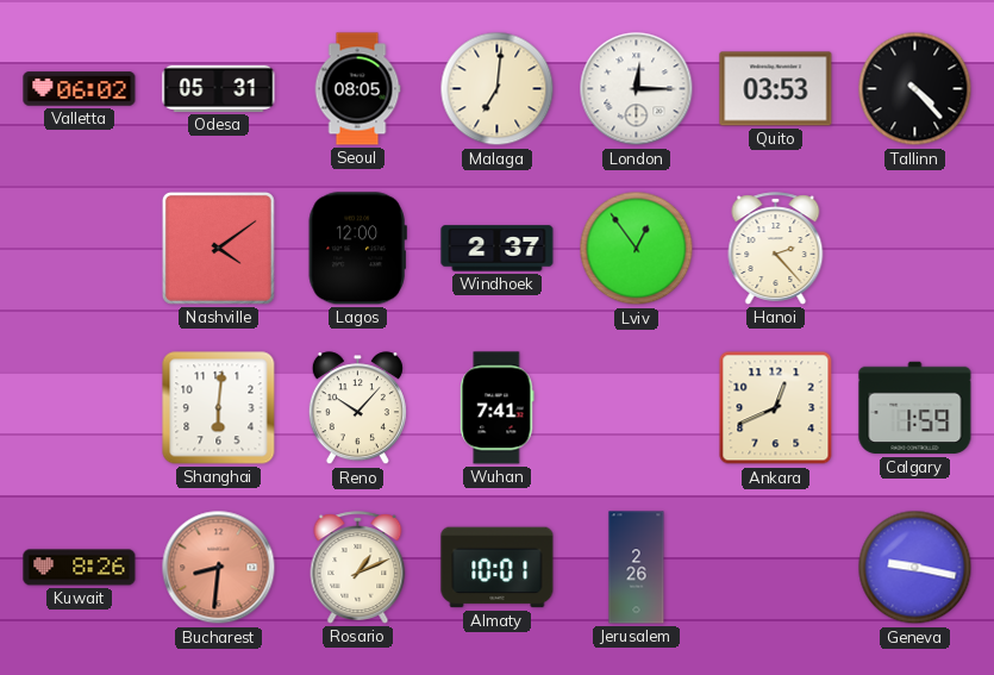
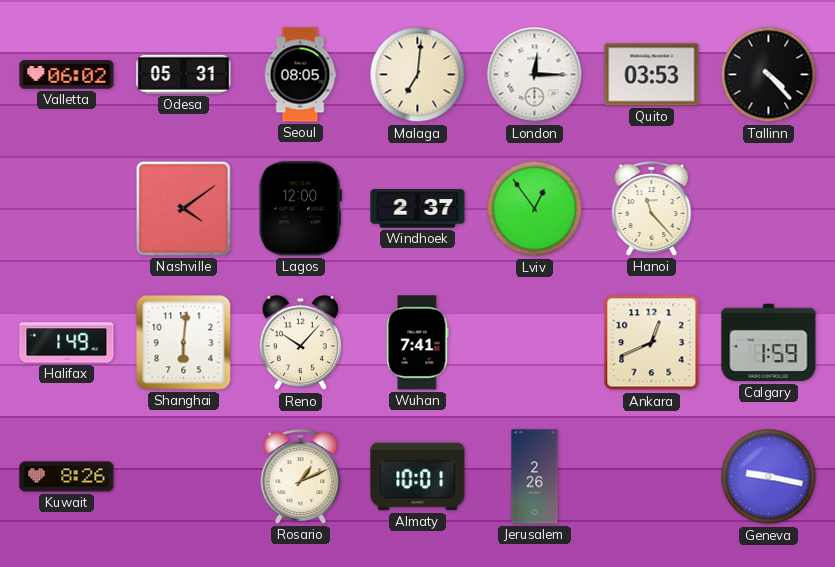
Hanoi: 2:23 -> 11:23
Halifax: none -> 1:49
Bucharest: 8:31 -> none
